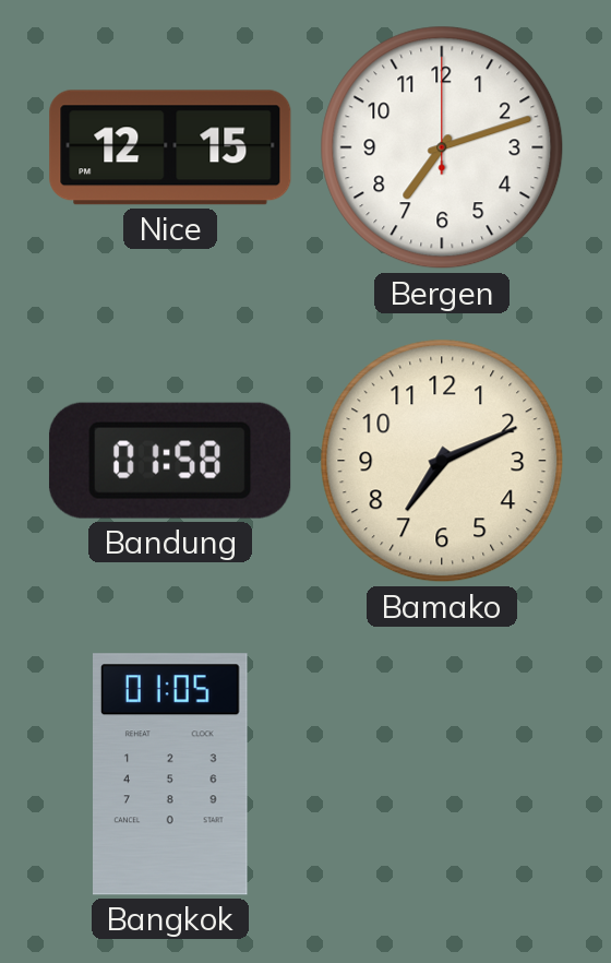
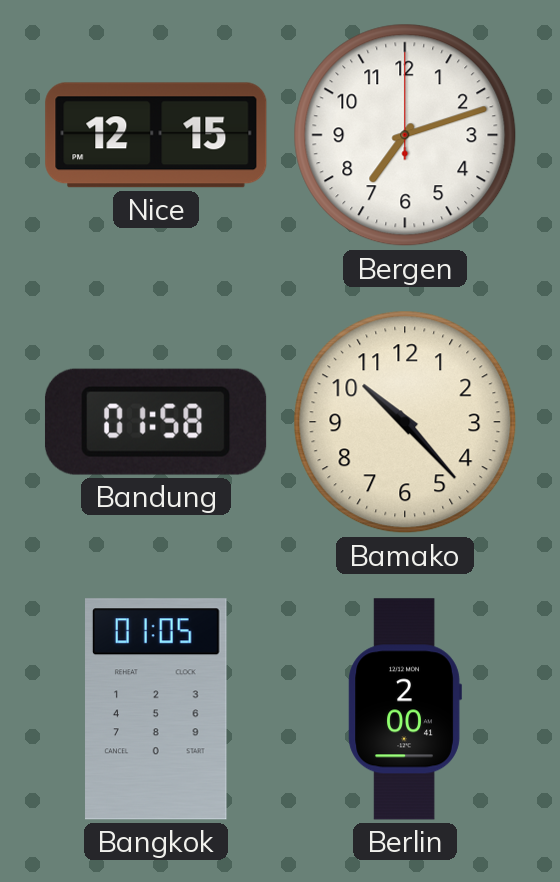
Bamako: 7:11 -> 10:23
Berlin: none -> 2:00
